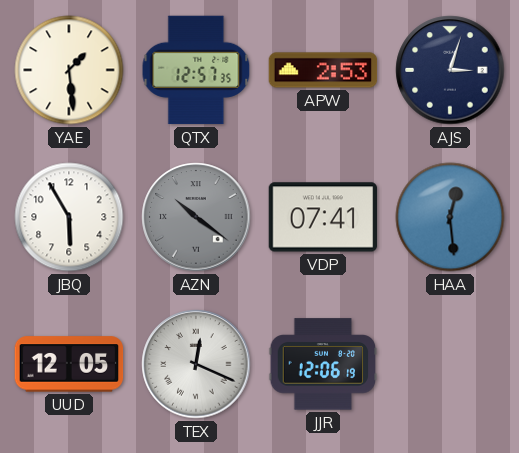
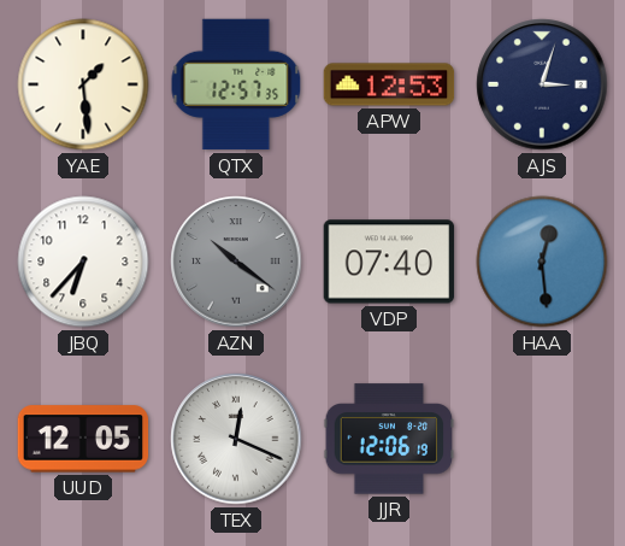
APW: 2:53 -> 12:53
JBQ: 5:55 -> 6:37
VDP: 07:41 -> 07:40
